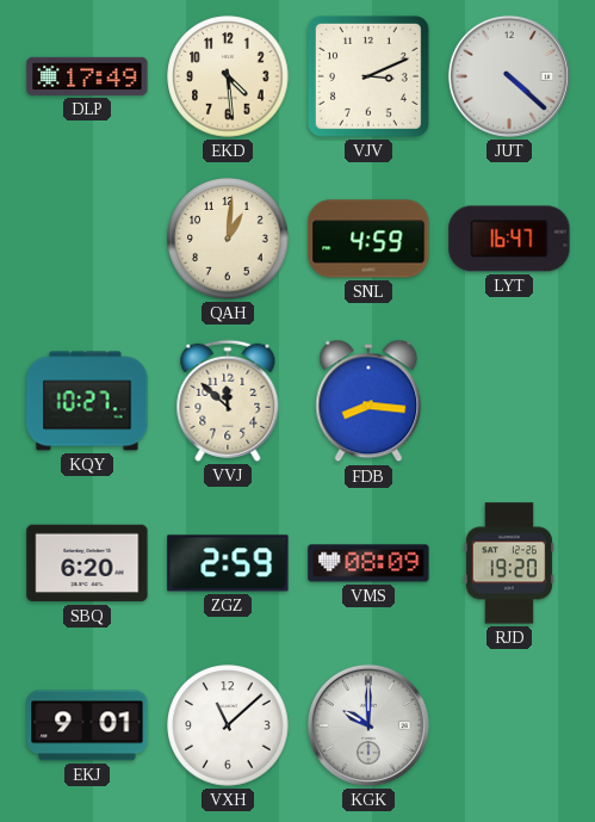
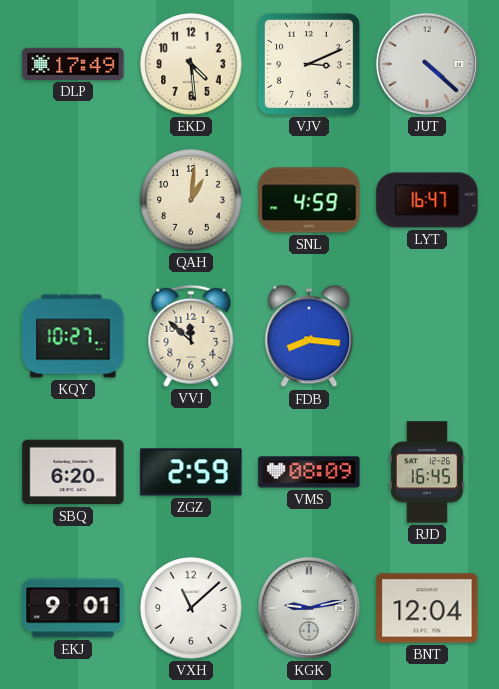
RJD: 19:20 -> 16:45
KGK: 10:00 -> 9:13
BNT: none -> 12:04
